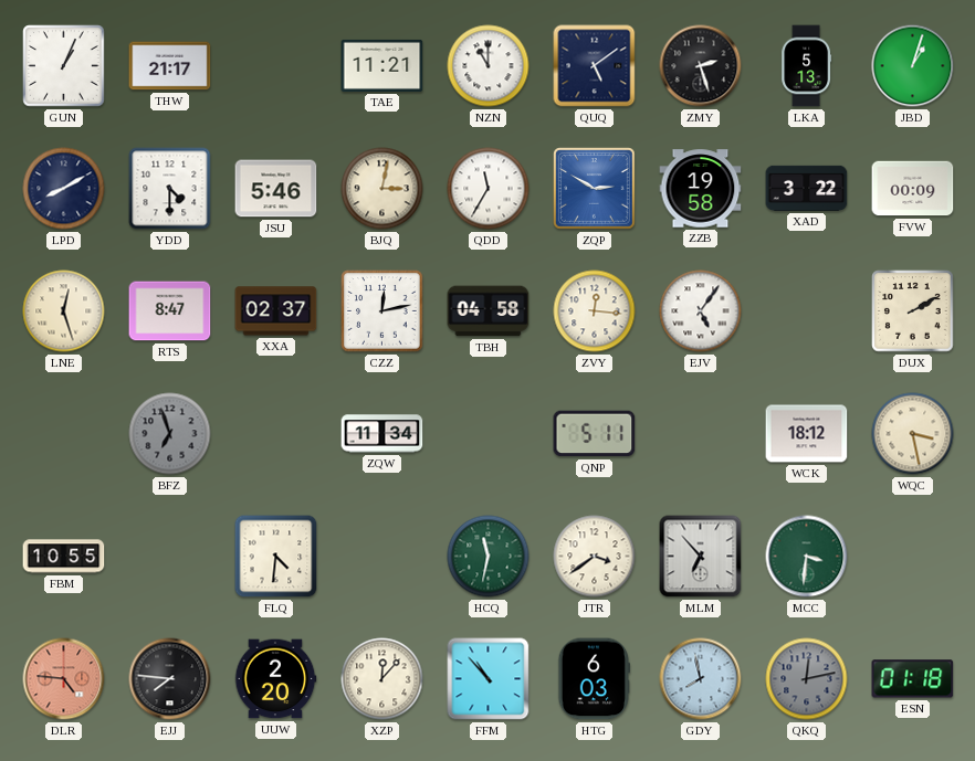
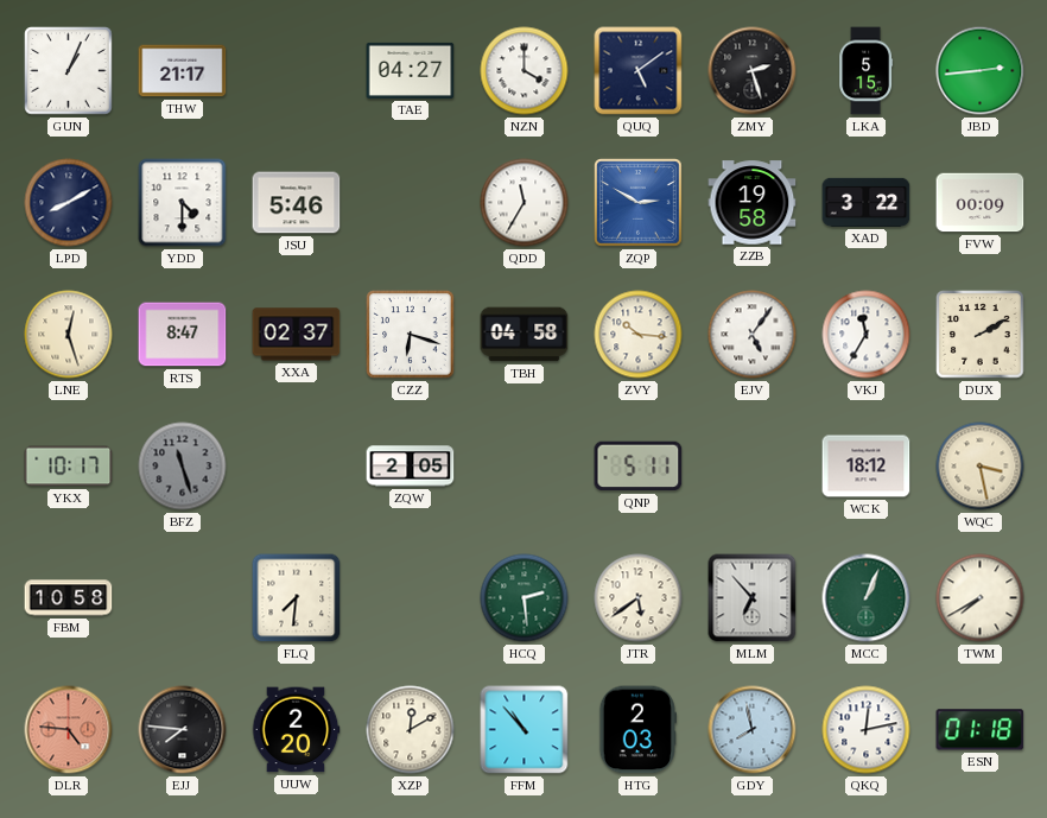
TAE: 11:21 -> 04:27
NZN: 11:00 -> 4:00
LKA: 5:13 -> 5:15
JBD: 1:03 -> 2:44
BJQ: 3:02 -> none
CZZ: 12:13 -> 6:18
ZVY: 12:16 -> 10:16
VKJ: none -> 11:35
YKX: none -> 10:17
BFZ: 6:57 -> 11:27
ZQW: 11:34 -> 2:05
FBM: 10:55 -> 10:58
FLQ: 4:31 -> 7:31
HCQ: 11:32 -> 2:29
JTR: 3:39 -> 5:39
MCC: 3:31 -> 1:04
TWM: none -> 7:40
XZP: 12:07 -> 12:10
HTG: 6:03 -> 2:03
QKQ dial: grey -> white
